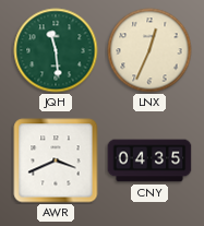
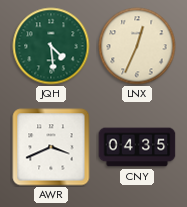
JQH: 11:29 -> 4:29
